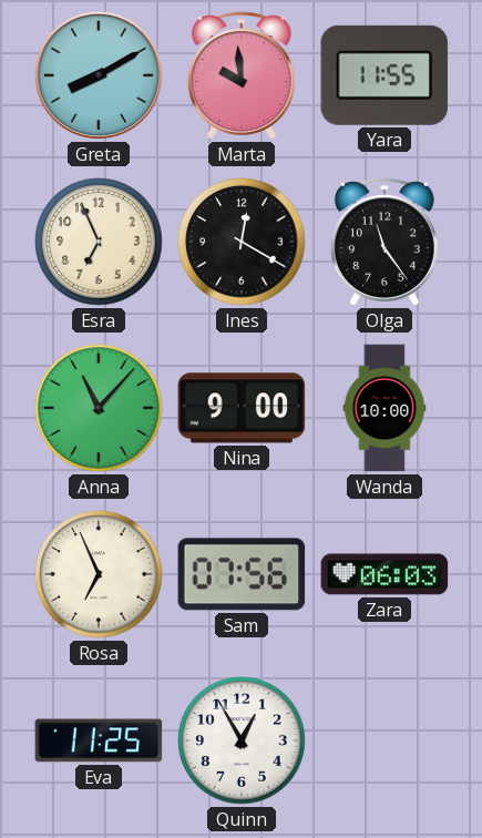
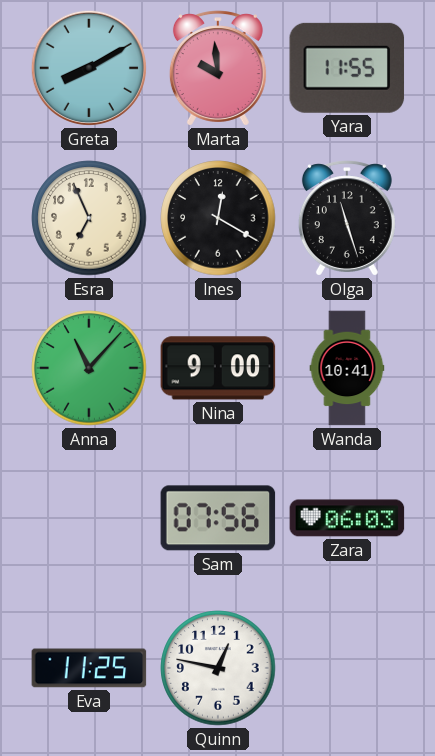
Olga: 11:24 -> 11:27
Wanda: 10:00 -> 10:41
Rosa: 6:56 -> none
Quinn: 12:55 -> 12:47
